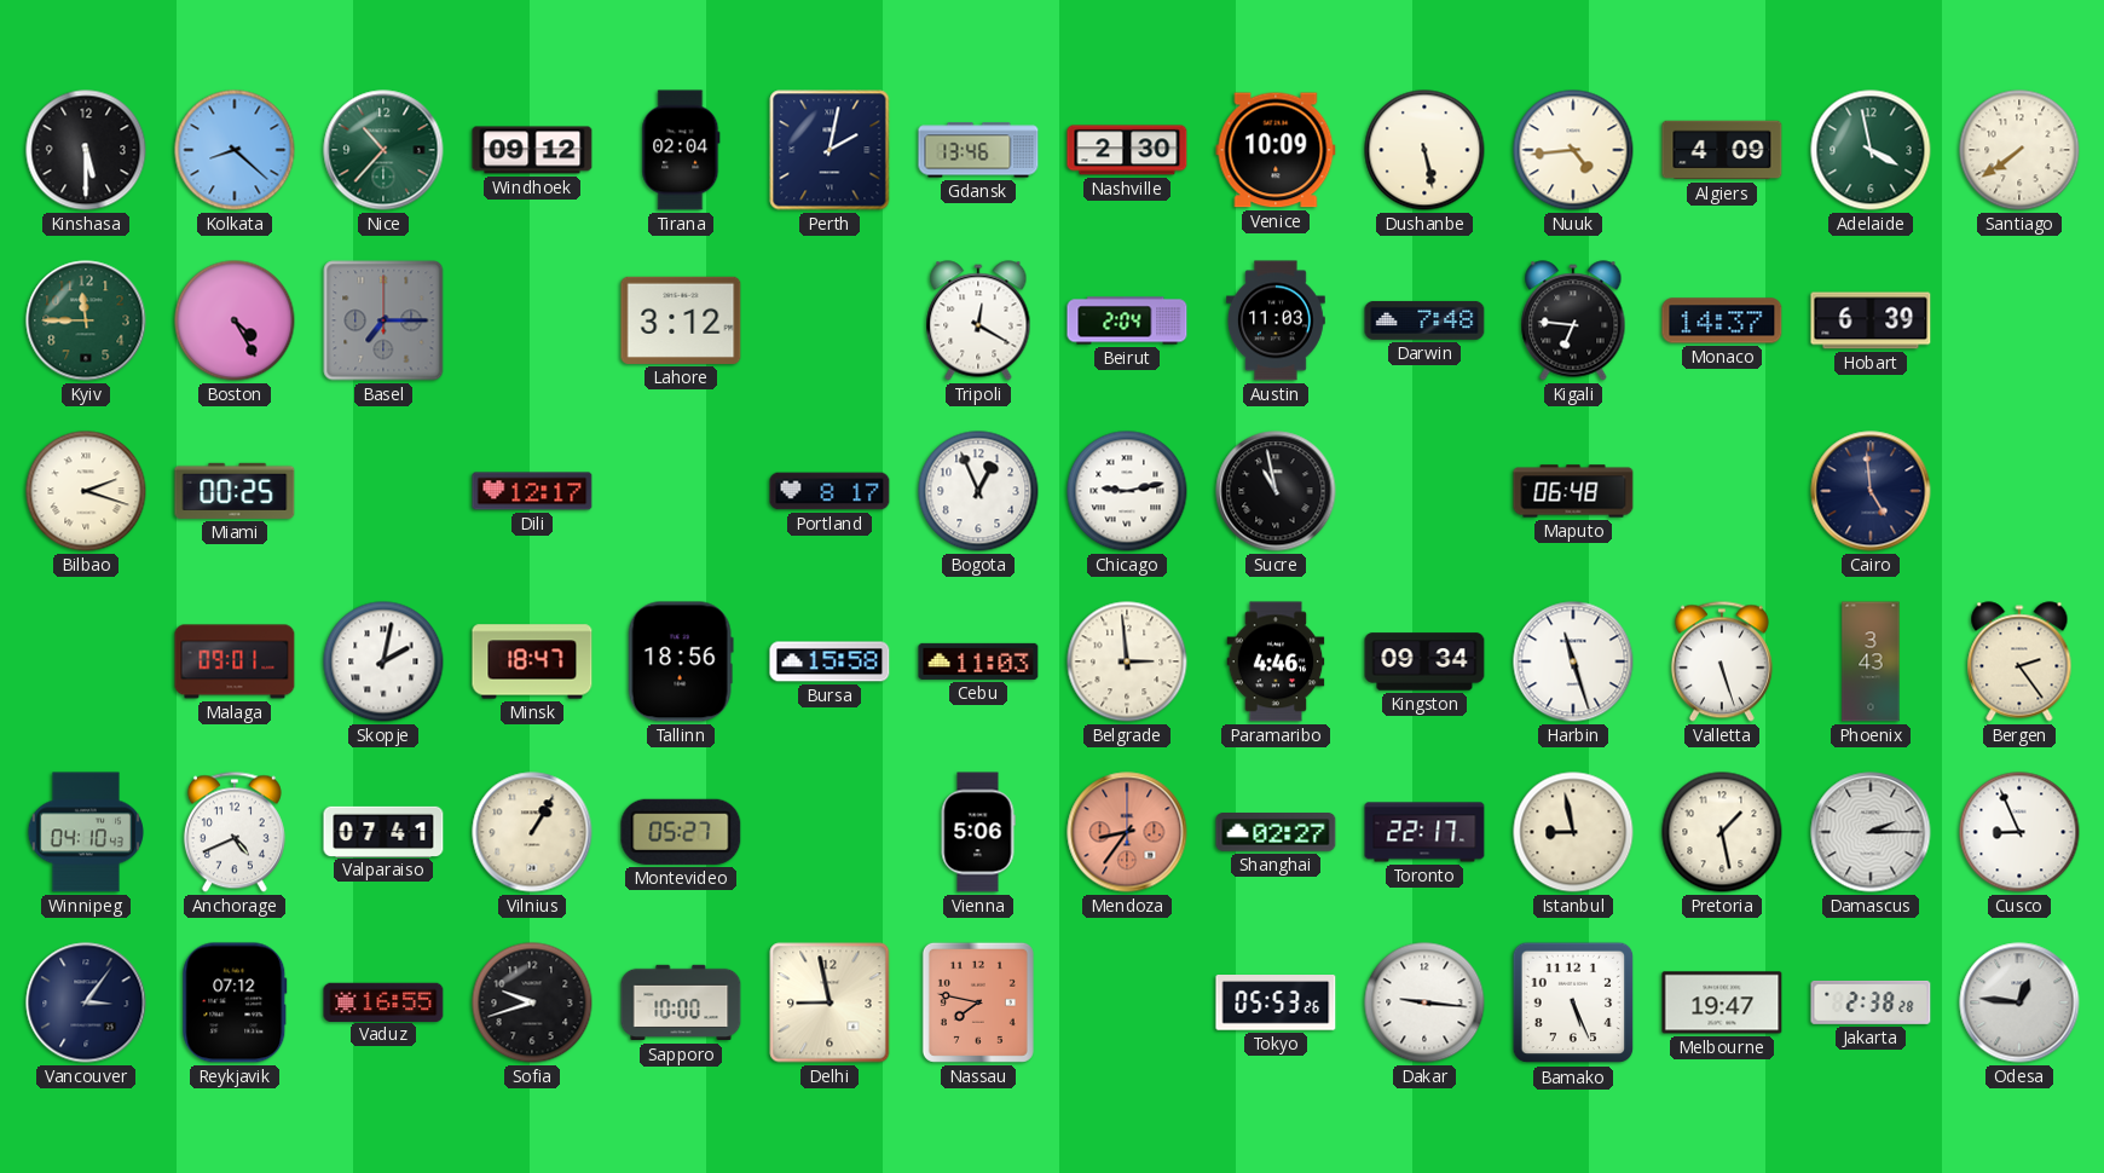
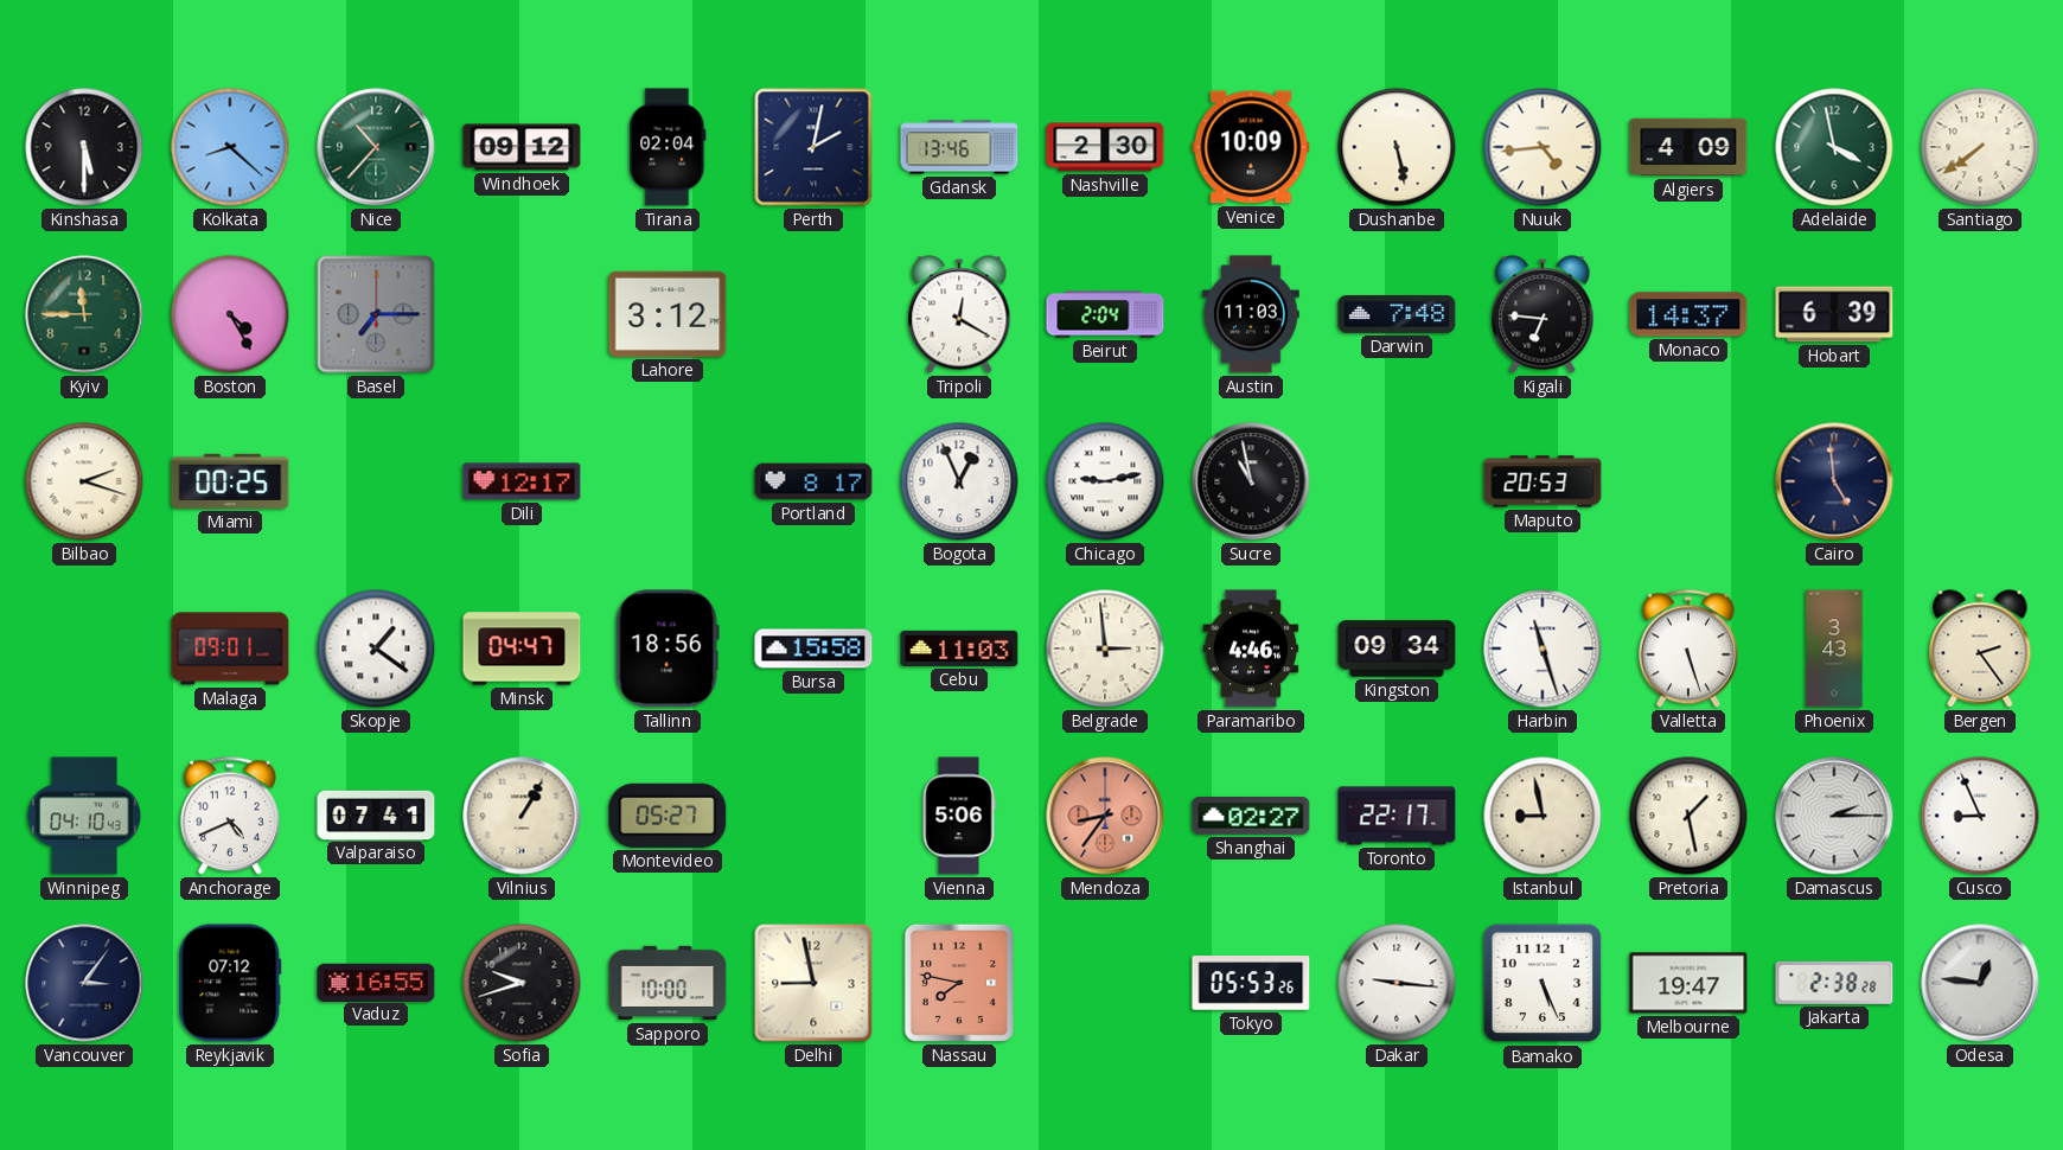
Maputo: 06:48 -> 20:53
Skopje: 2:02 -> 1:21
Minsk: 18:47 -> 04:47
